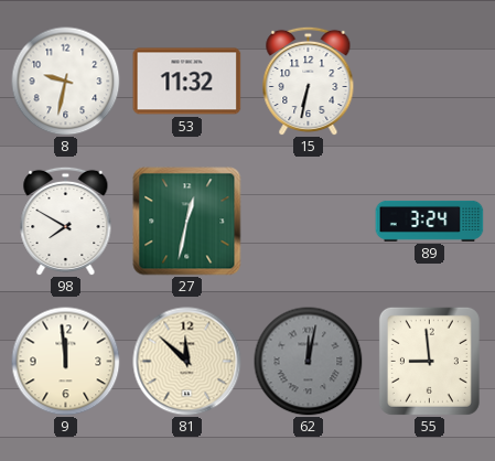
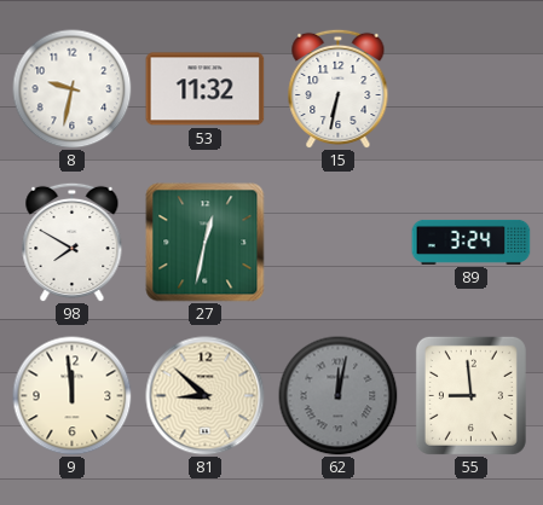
81: 11:52 -> 8:52
